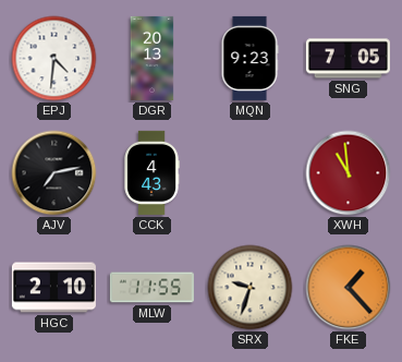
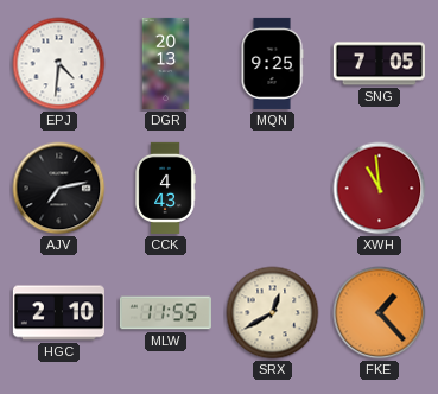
MQN: 9:23 -> 9:25
SRX: 9:33 -> 12:40
